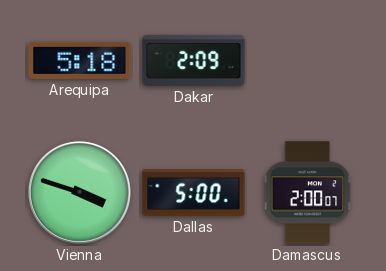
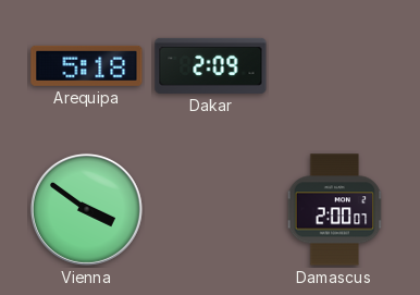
Vienna: 3:48 -> 3:51
Dallas: 5:00 -> none
